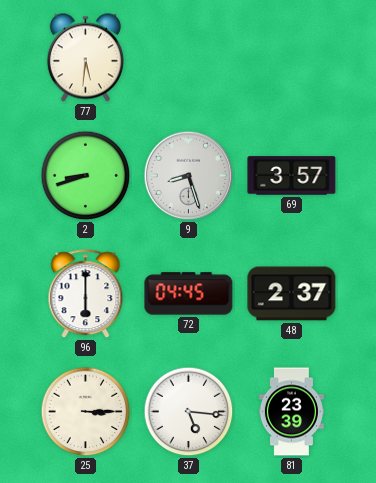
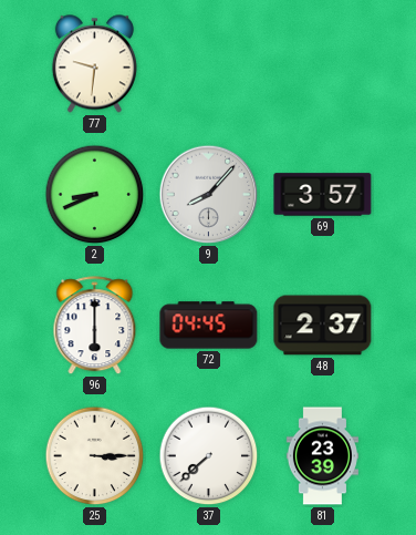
77: 5:31 -> 9:31
2: 8:42 -> 8:41
9: 8:27 -> 8:07
37: 5:16 -> 7:38
